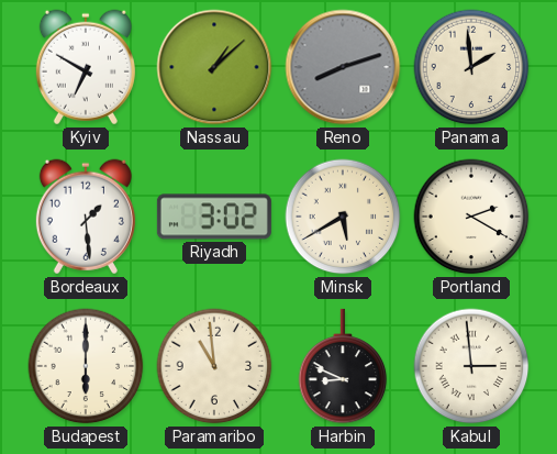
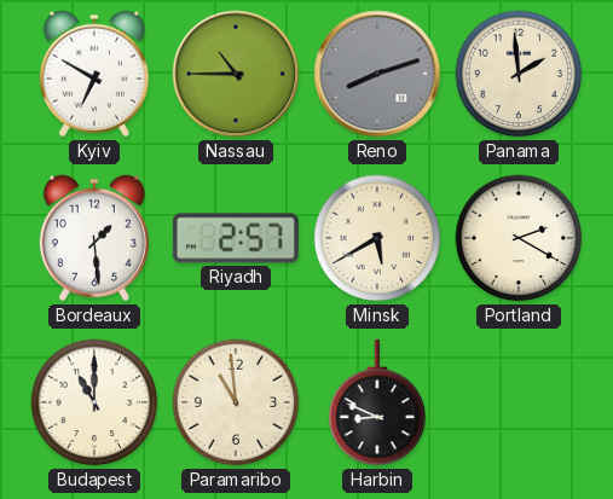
Nassau: 1:08 -> 10:45
Riyadh: 3:02 -> 2:57
Budapest: 6:00 -> 11:00
Kabul: 2:59 -> none
